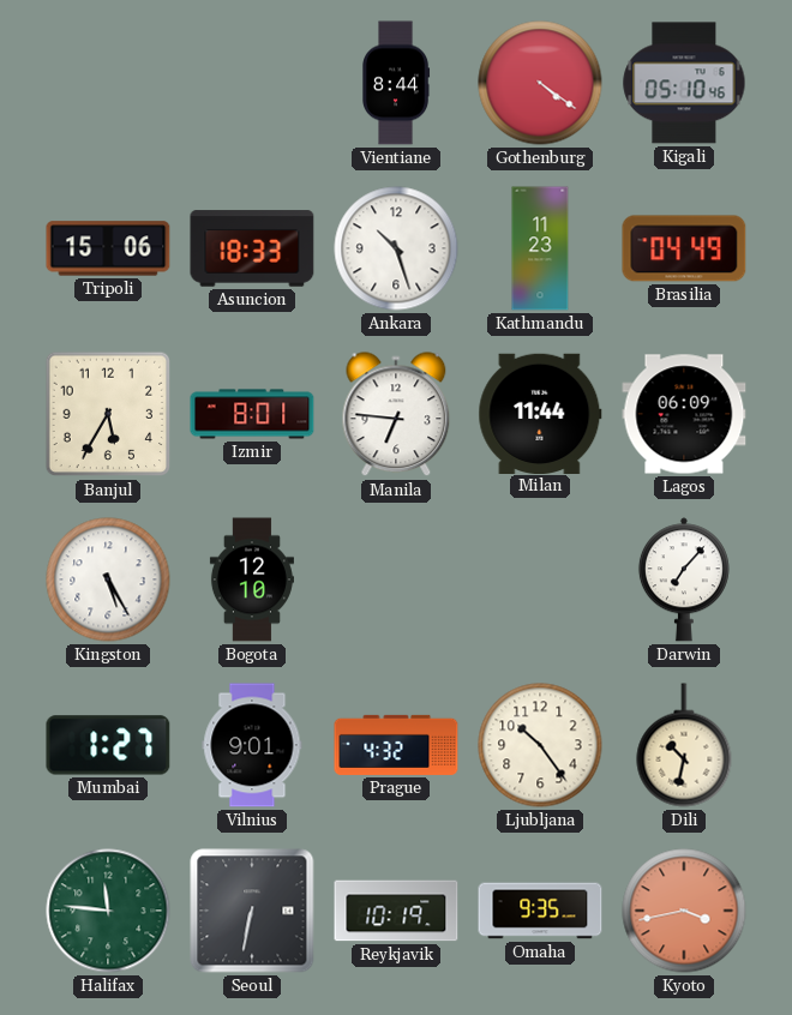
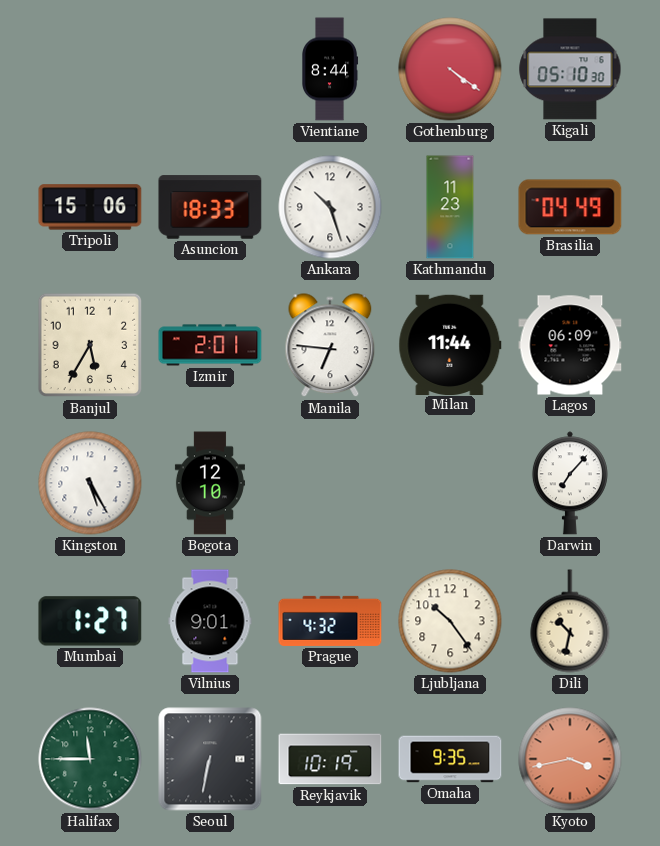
Kigali: 05:10:46 -> 05:10:30
Izmir: 8:01 -> 2:01
Halifax: 11:46 -> 11:45
